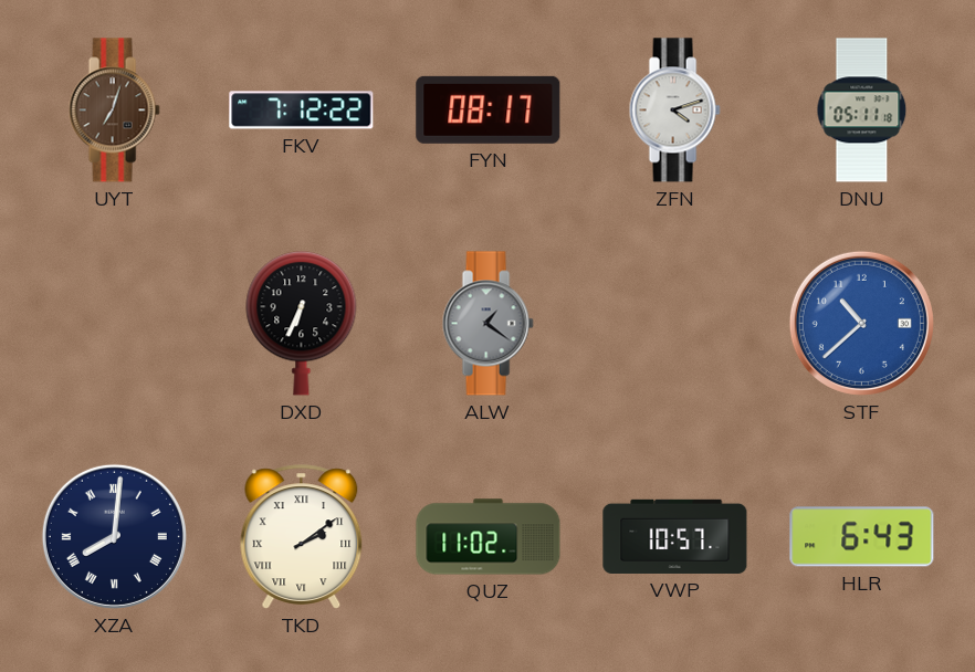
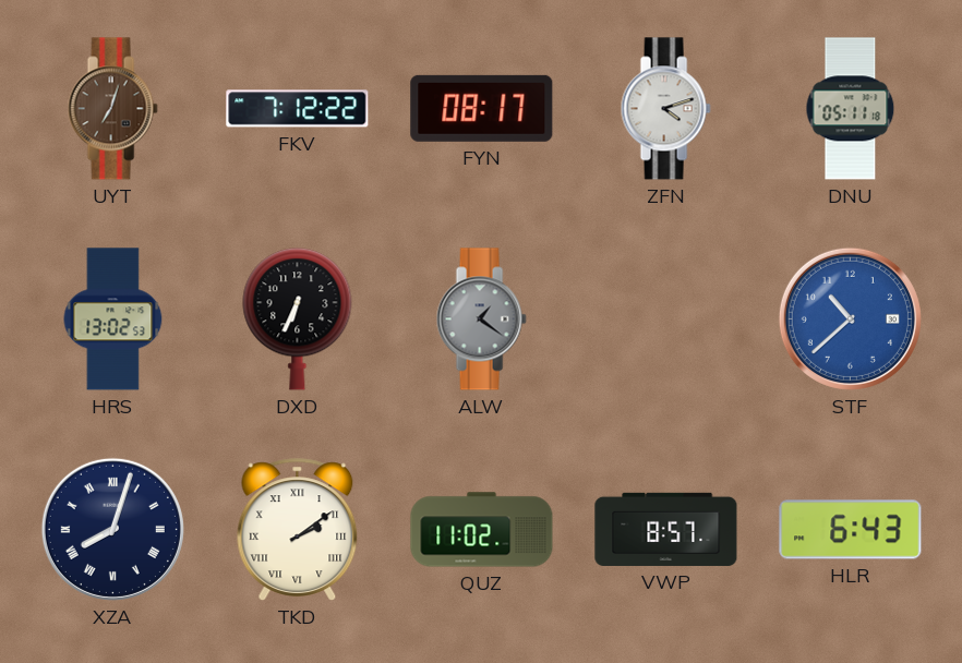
HRS: none -> 13:02
XZA: 8:01 -> 8:03
VWP: 10:57 -> 8:57
